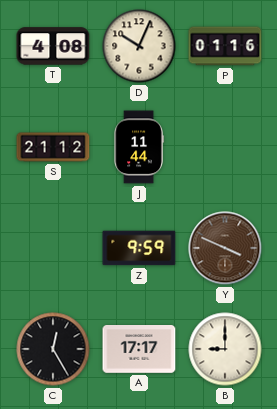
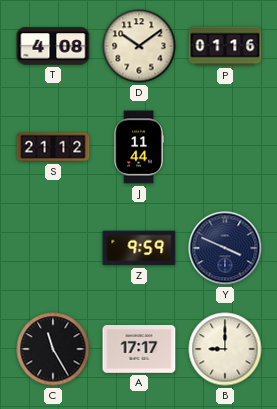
D: 10:04 -> 10:09
Y dial: brown -> navy
C: 12:25 -> 11:25
